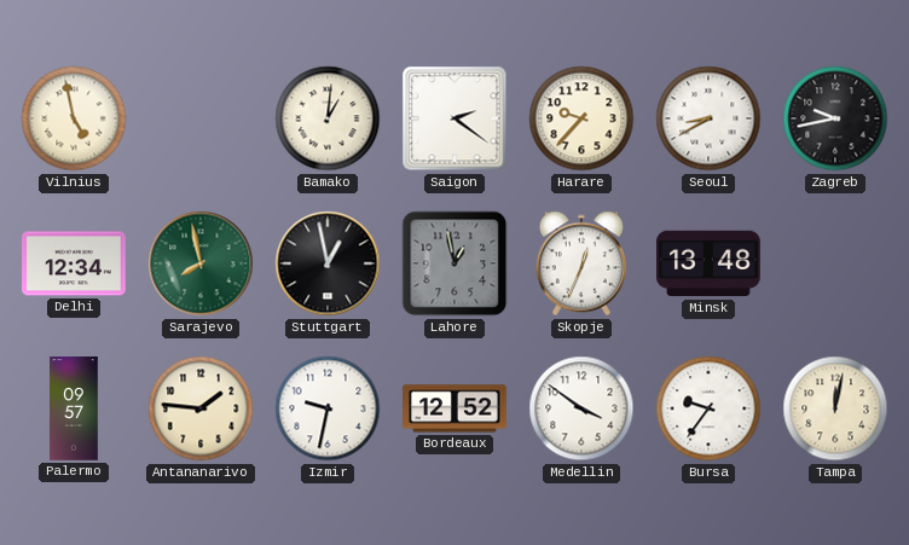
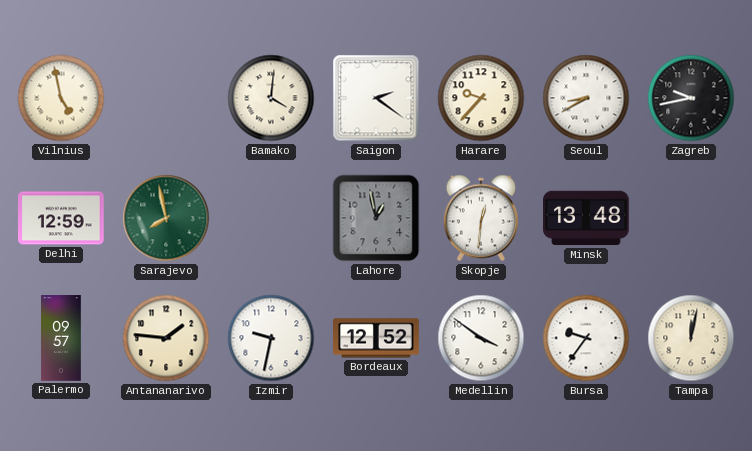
Bamako: 1:01 -> 4:01
Delhi: 12:34 -> 12:59
Stuttgart: 12:58 -> none
Skopje: 12:34 -> 12:31
